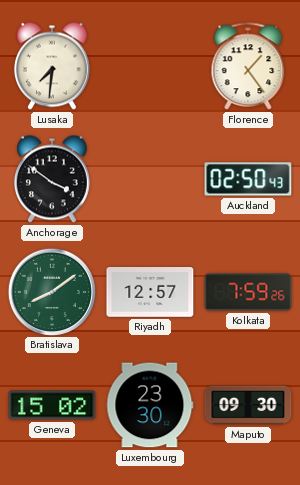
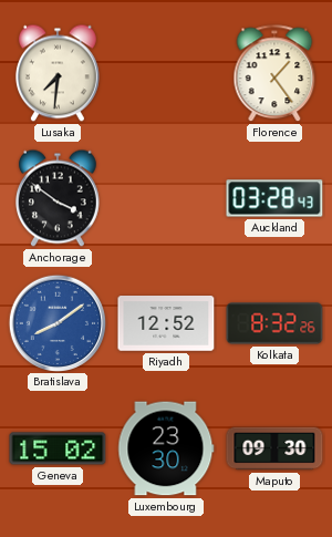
Auckland: 02:50 -> 03:28
Bratislava dial: green -> blue
Riyadh: 12:57 -> 12:52
Kolkata: 7:59 -> 8:32
